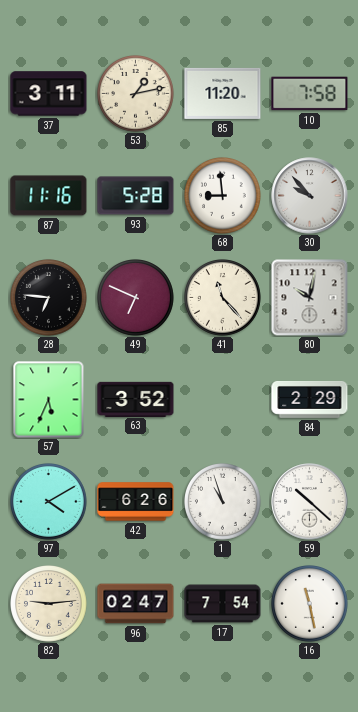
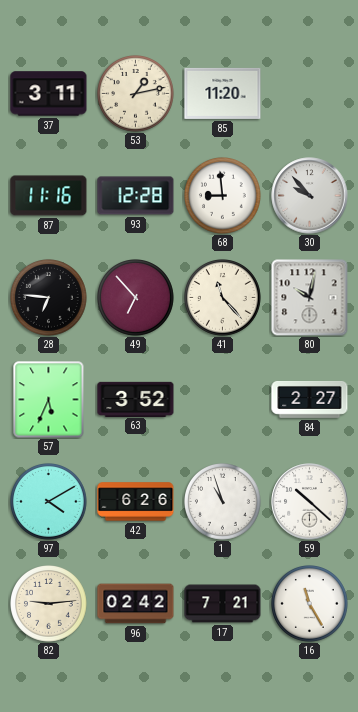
10: 7:58 -> none
93: 5:28 -> 12:28
49: 6:49 -> 6:53
84: 2:29 -> 2:27
96: 02:47 -> 02:42
17: 7:54 -> 7:21
16: 11:28 -> 11:25
